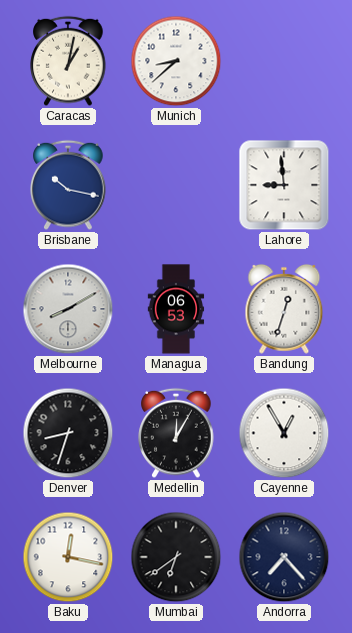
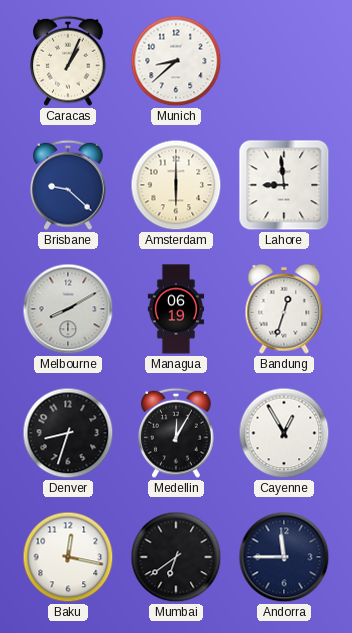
Caracas: 1:02 -> 1:04
Brisbane: 10:17 -> 9:22
Amsterdam: none -> 6:00
Managua: 06:53 -> 06:19
Andorra: 7:23 -> 11:45
